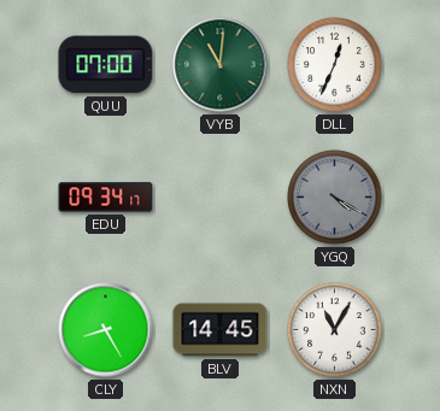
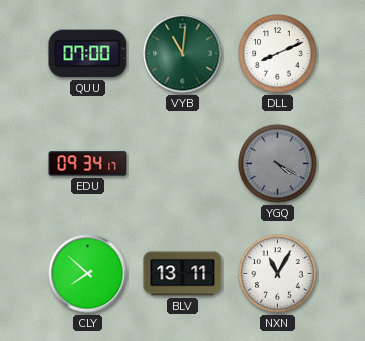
DLL: 12:34 -> 8:11
CLY: 8:25 -> 7:52
BLV: 14:45 -> 13:11
